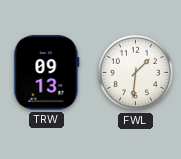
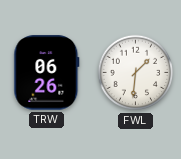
TRW: 09:13 -> 06:26
